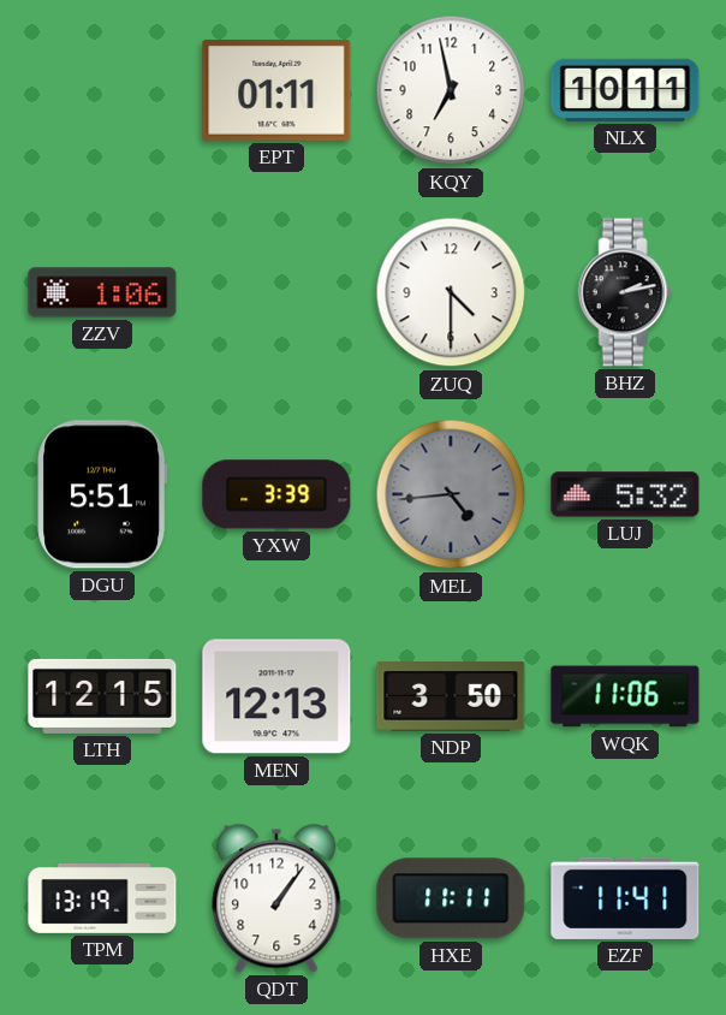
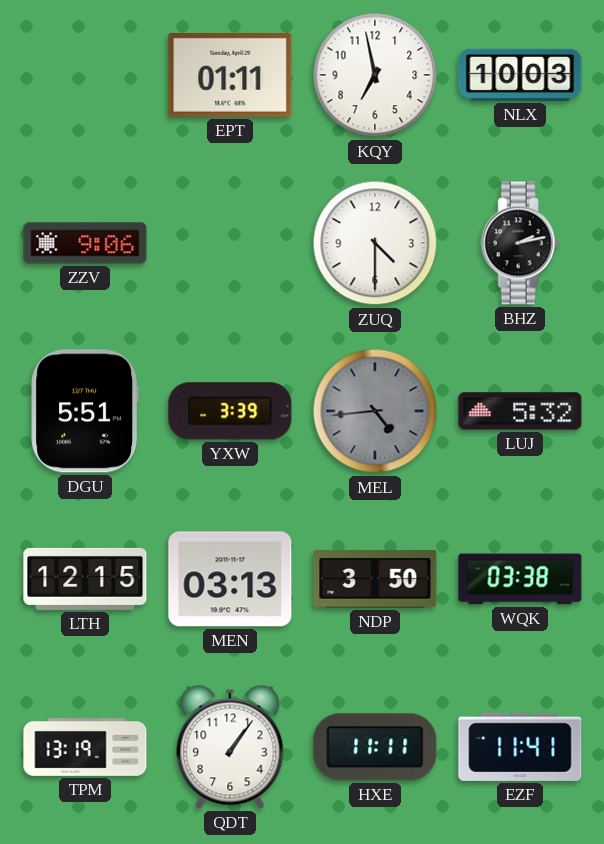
NLX: 10:11 -> 10:03
ZZV: 1:06 -> 9:06
MEN: 12:13 -> 03:13
WQK: 11:06 -> 03:38
